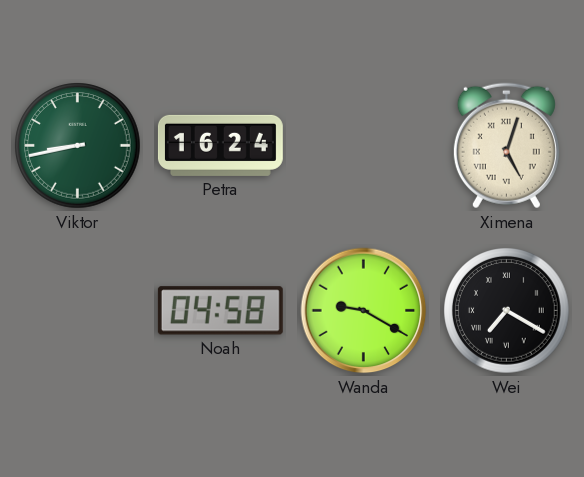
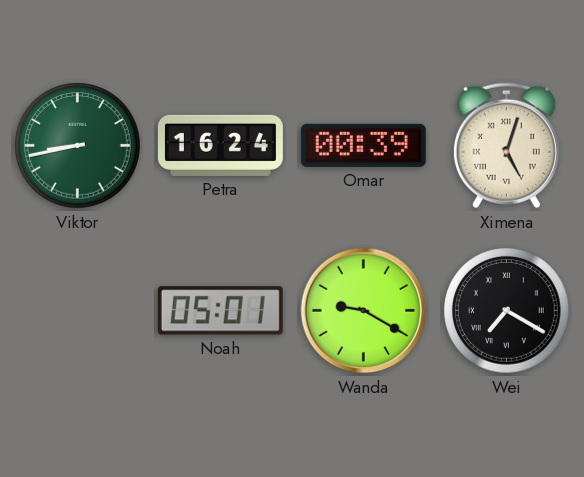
Omar: none -> 00:39
Noah: 04:58 -> 05:01
